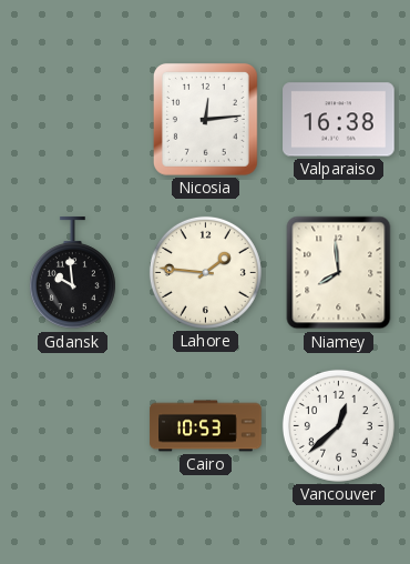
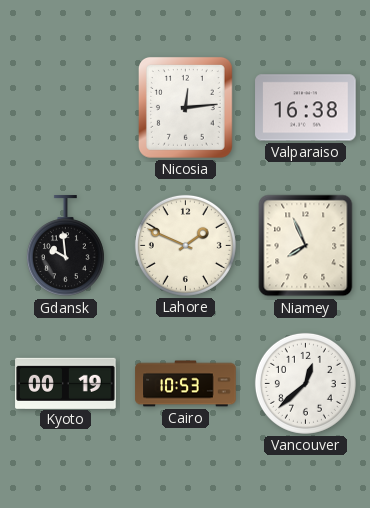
Lahore: 1:46 -> 1:49
Niamey: 7:59 -> 7:56
Kyoto: none -> 00:19
